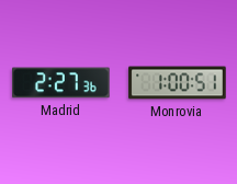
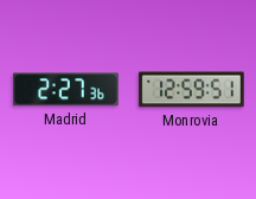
Monrovia: 1:00 -> 12:59
